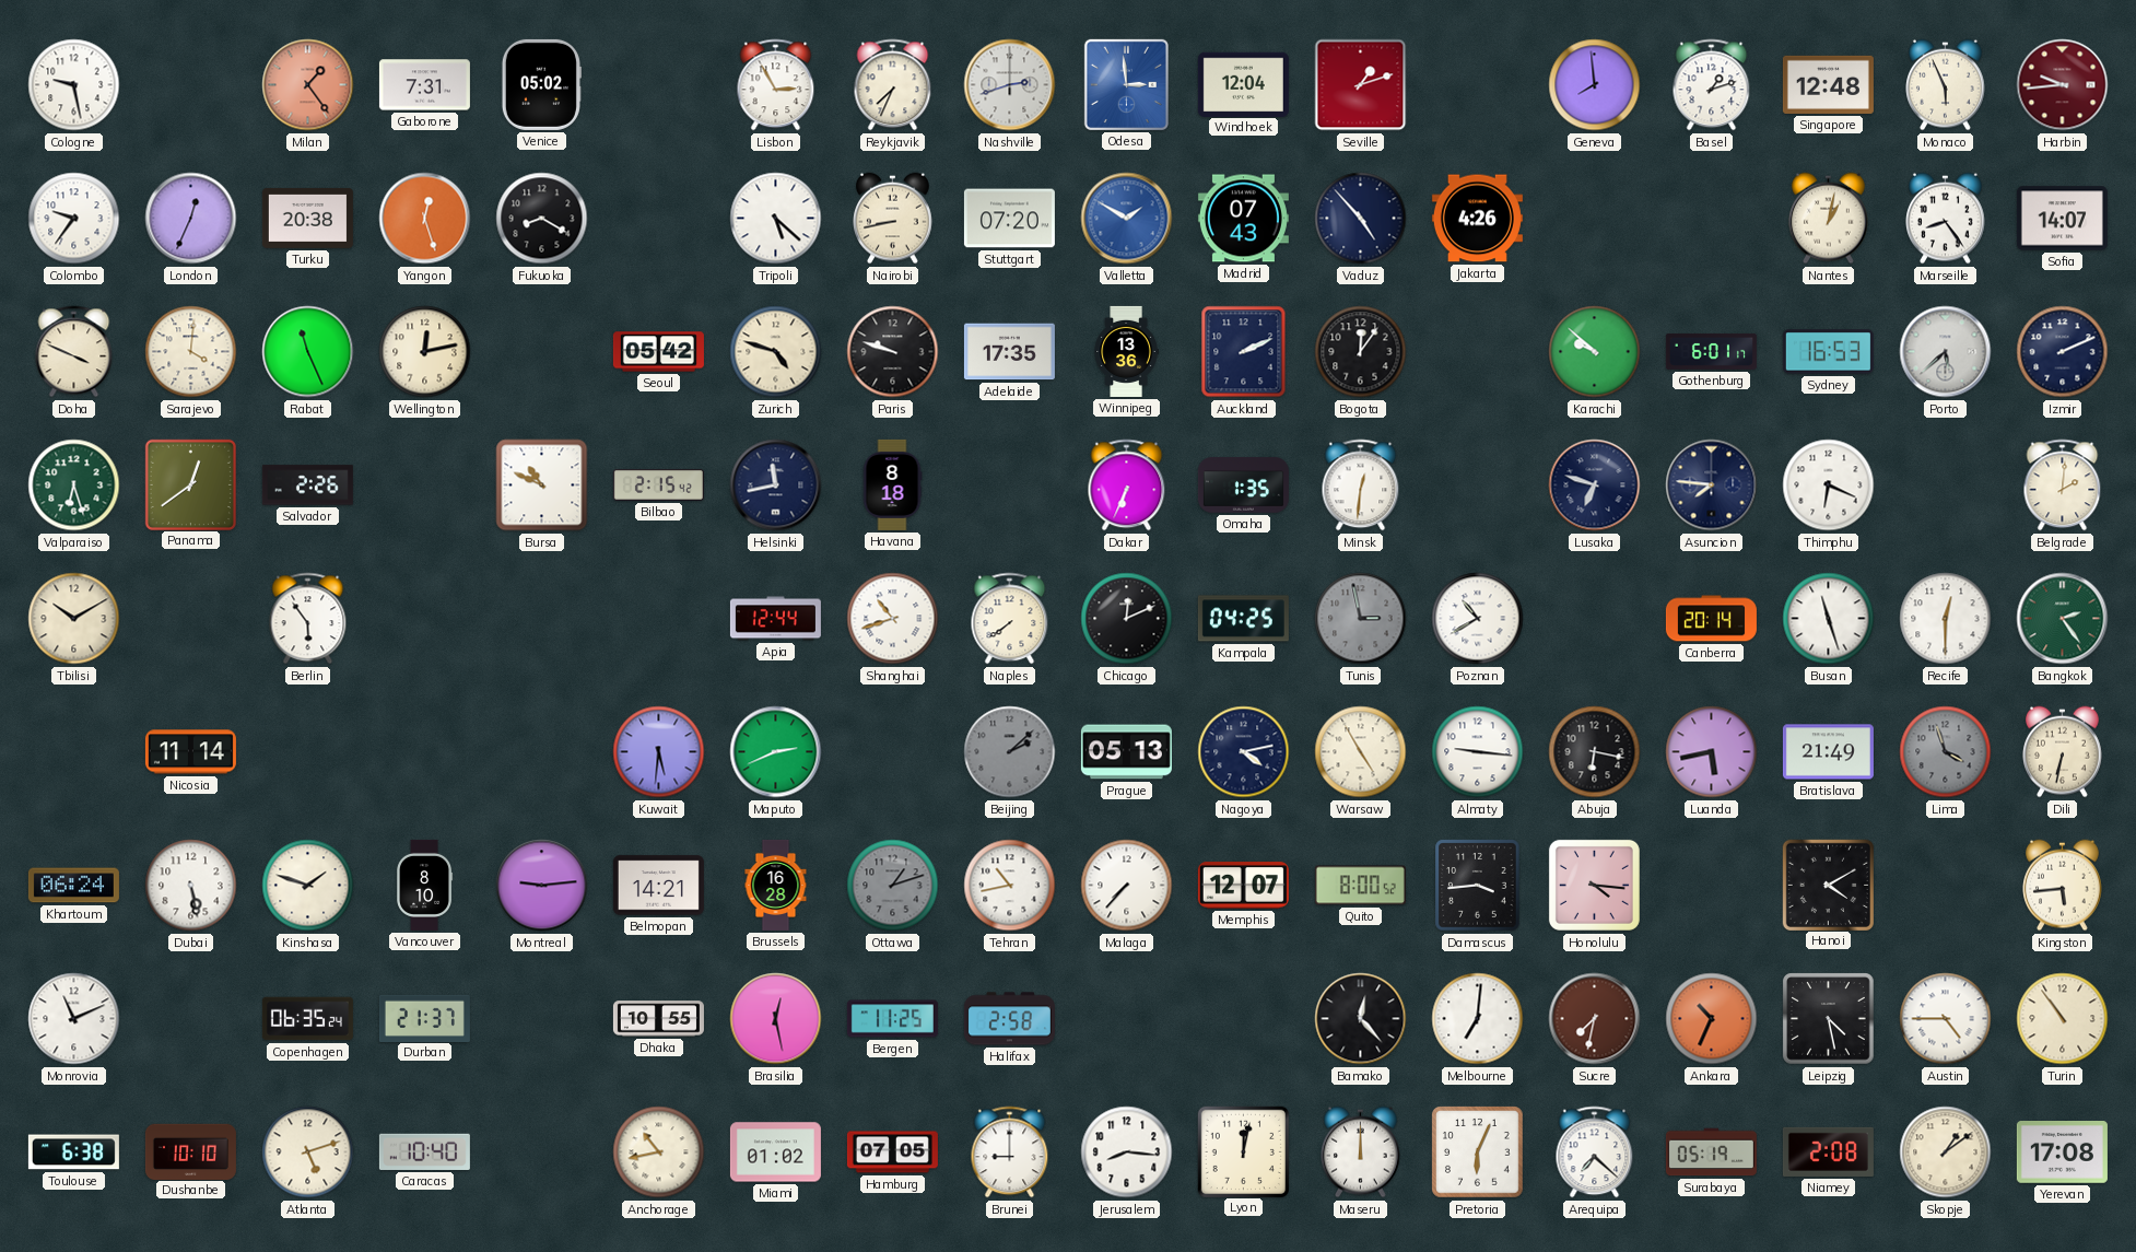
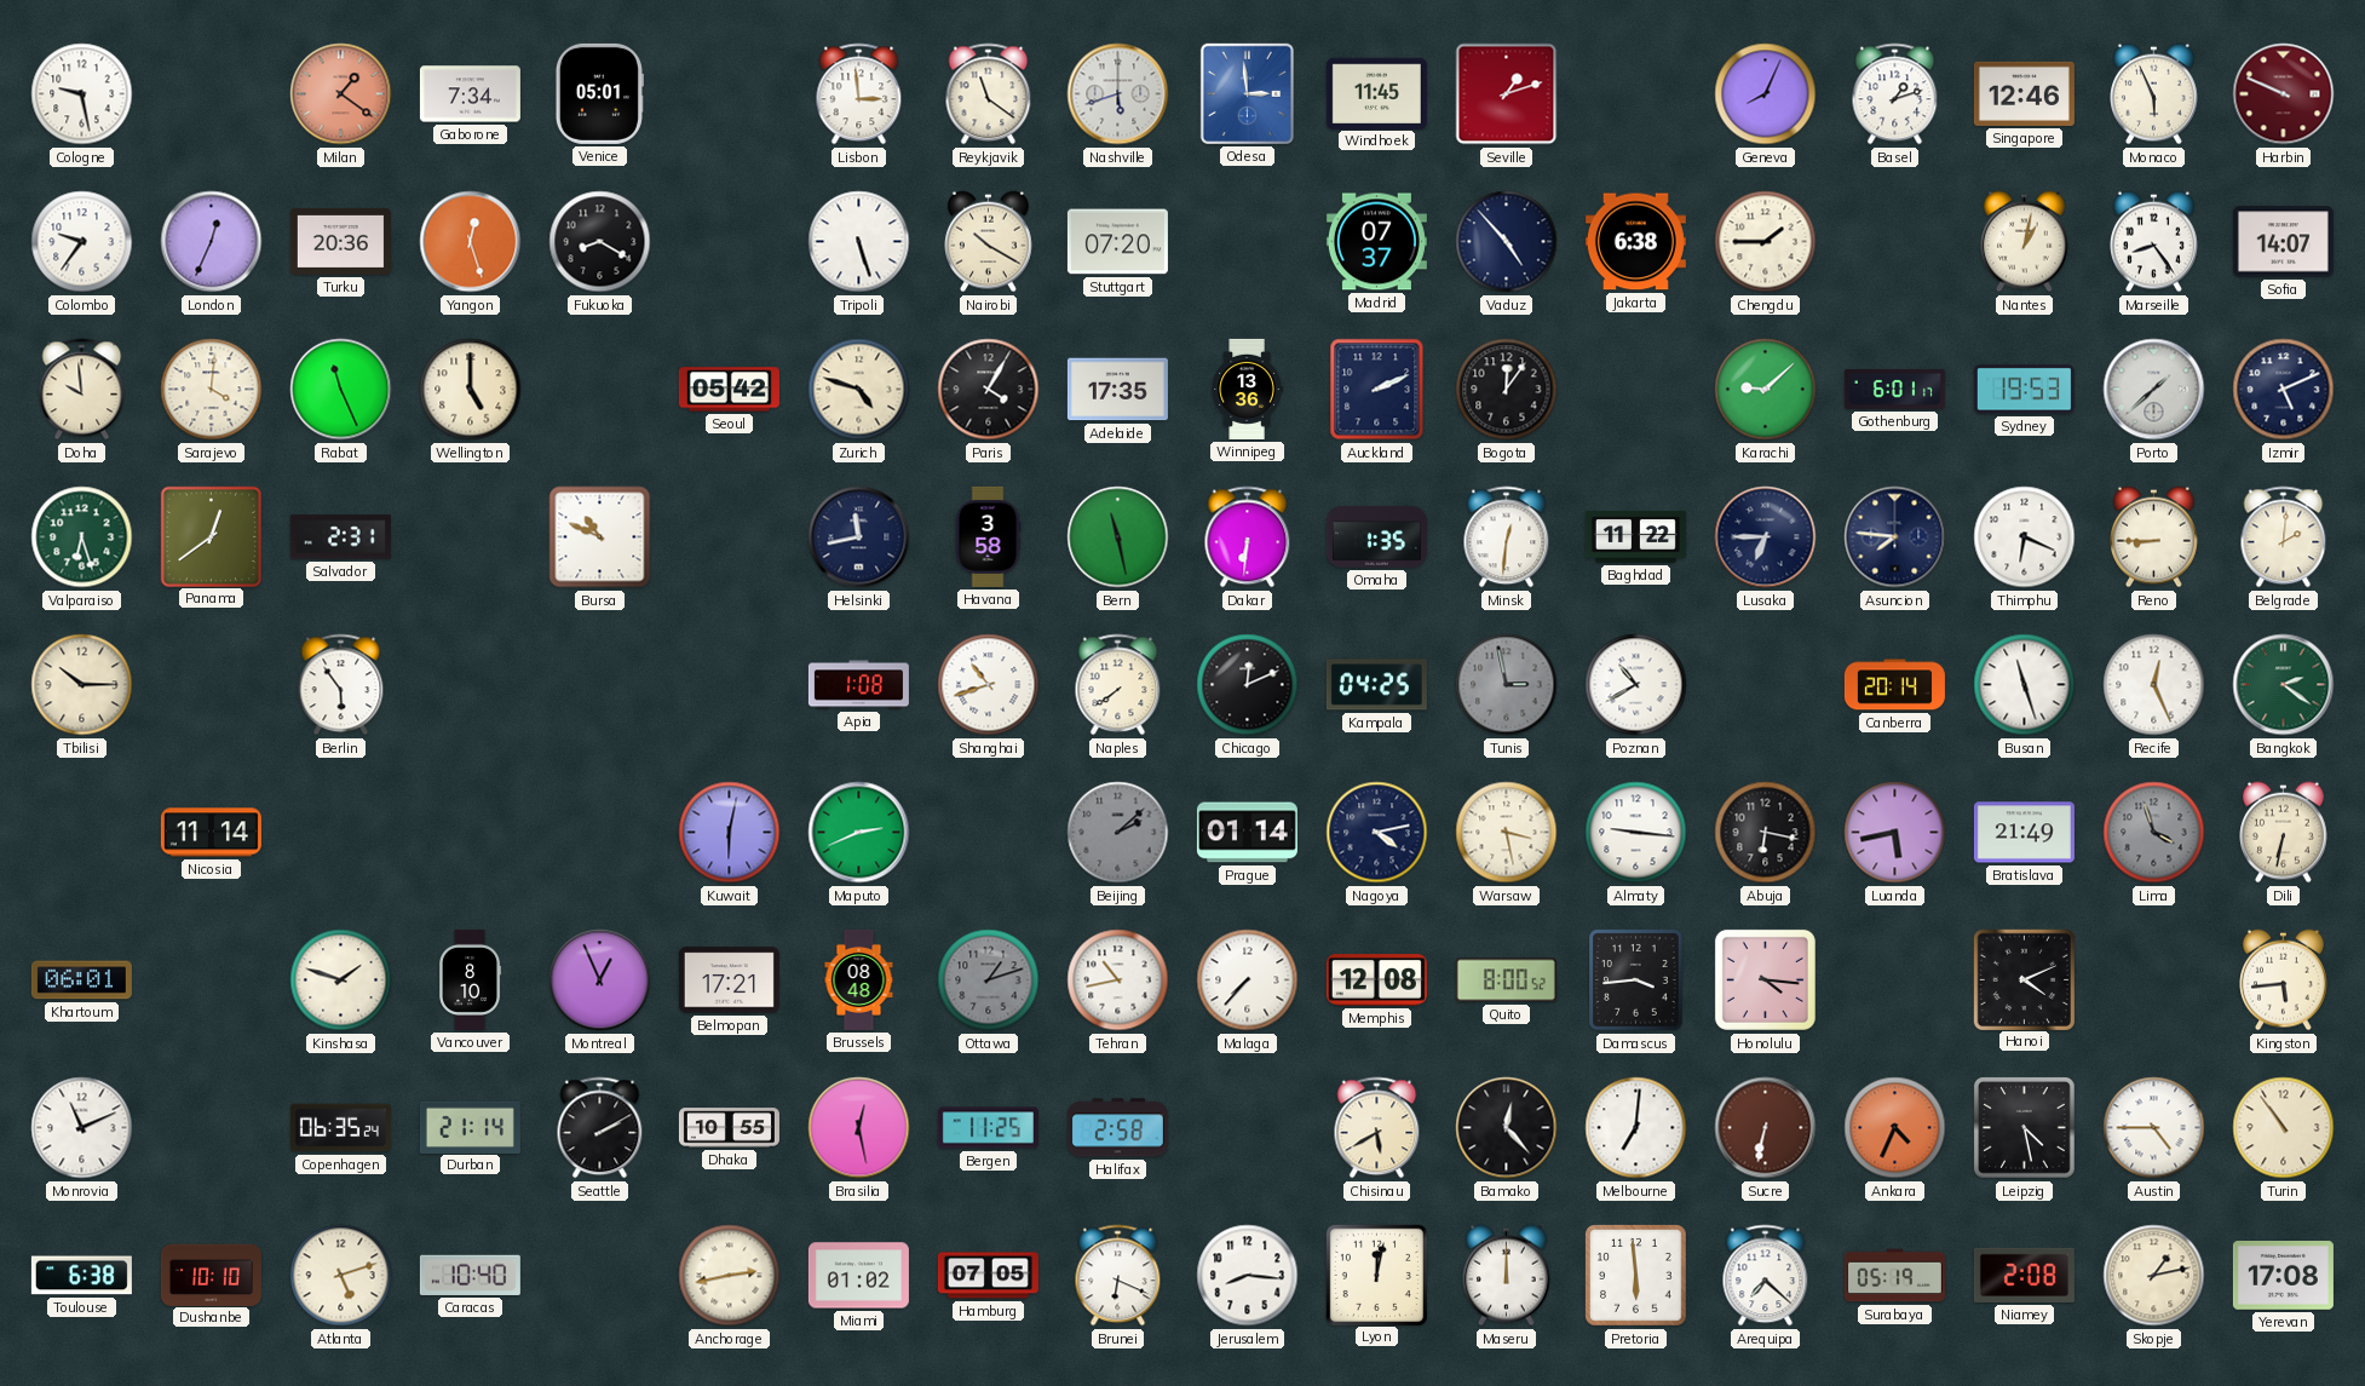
Milan: 1:24 -> 1:21
Gaborone: 7:31 -> 7:34
Venice: 05:02 -> 05:01
Lisbon: 2:55 -> 2:59
Reykjavik: 7:34 -> 11:21
Nashville: 2:42 -> 5:42
Windhoek: 12:04 -> 11:45
Geneva: 7:59 -> 8:04
Singapore: 12:48 -> 12:46
Harbin: 9:44 -> 9:49
Turku: 20:38 -> 20:36
Tripoli: 5:22 -> 5:27
Nairobi: 8:43 -> 10:20
Valletta: 1:50 -> none
Madrid: 07:43 -> 07:37
Jakarta: 4:26 -> 6:38
Chengdu: none -> 1:45
Doha: 3:49 -> 9:59
Wellington: 12:13 -> 5:00
Paris: 9:48 -> 4:05
Karachi: 9:52 -> 9:08
Sydney: 16:53 -> 19:53
Porto: 5:38 -> 1:38
Izmir: 2:11 -> 5:11
Salvador: 2:26 -> 2:31
Bilbao: 2:15 -> none
Havana: 8:18 -> 3:58
Bern: none -> 11:28
Dakar: 6:34 -> 6:31
Baghdad: none -> 11:22
Lusaka: 6:48 -> 6:45
Reno: none -> 8:45
Tbilisi: 10:10 -> 10:15
Apia: 12:44 -> 1:08
Recife: 12:30 -> 12:26
Bangkok: 2:24 -> 2:21
Kuwait: 5:31 -> 6:02
Prague: 05:13 -> 01:14
Warsaw: 4:55 -> 3:28
Khartoum: 06:24 -> 06:01
Dubai: 5:28 -> none
Montreal: 9:14 -> 12:56
Belmopan: 14:21 -> 17:21
Brussels: 16:28 -> 08:48
Memphis: 12:07 -> 12:08
Hanoi: 4:10 -> 4:11
Durban: 21:37 -> 21:14
Seattle: none -> 2:10
Chisinau: none -> 5:40
Sucre: 7:32 -> 6:32
Ankara: 10:34 -> 4:34
Anchorage: 10:43 -> 2:43
Brunei: 9:00 -> 6:19
Pretoria: 6:04 -> 5:59
Skopje: 1:09 -> 1:13
